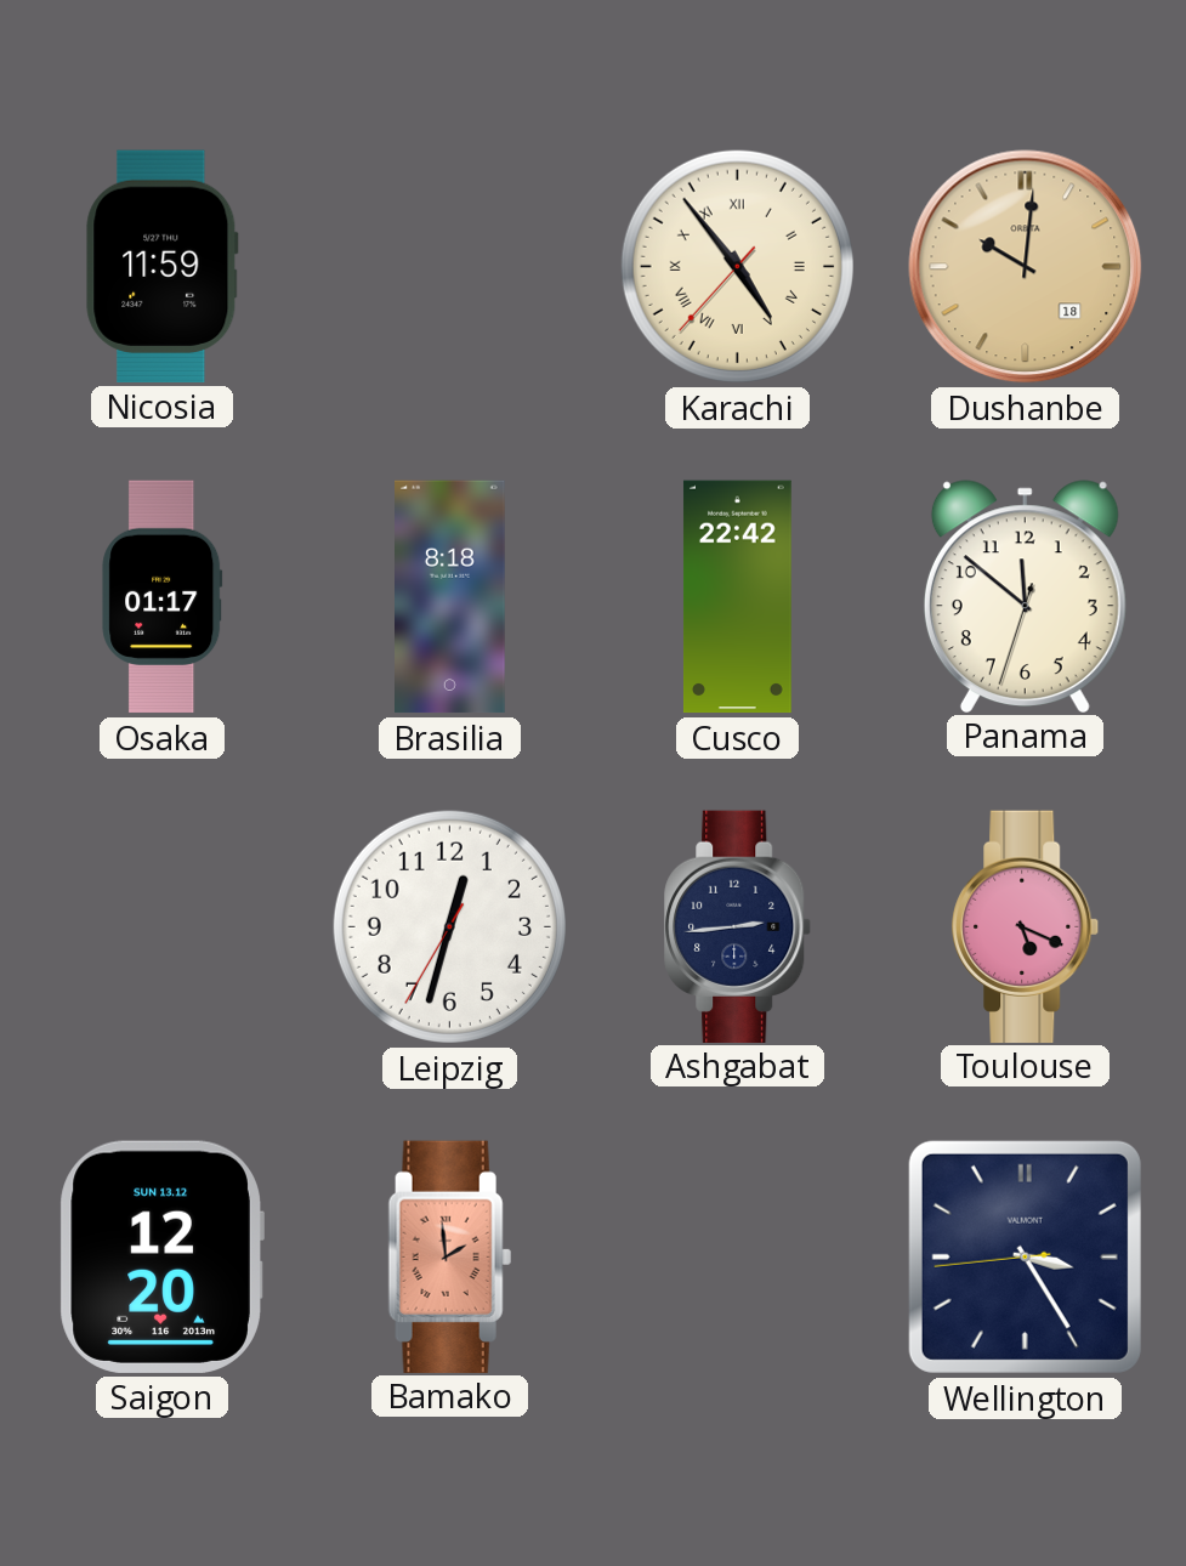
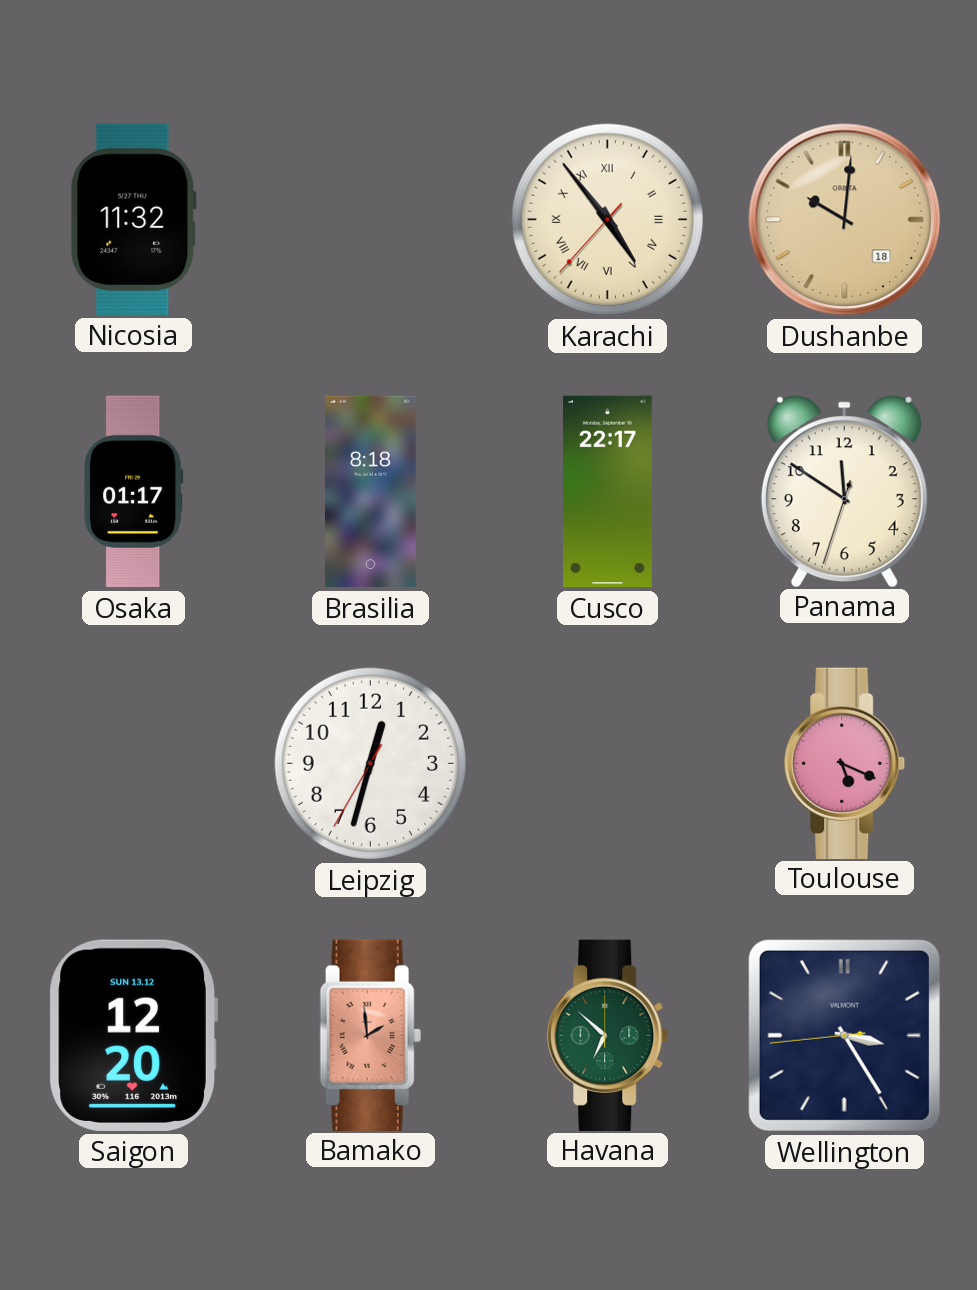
Nicosia: 11:59 -> 11:32
Cusco: 22:42 -> 22:17
Panama: 11:51 -> 11:50
Ashgabat: 2:44 -> none
Havana: none -> 6:52
